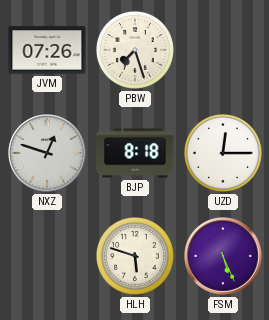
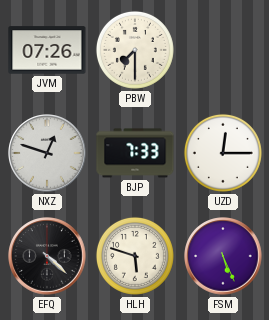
PBW: 7:27 -> 7:30
BJP: 8:18 -> 7:33
EFQ: none -> 4:22
